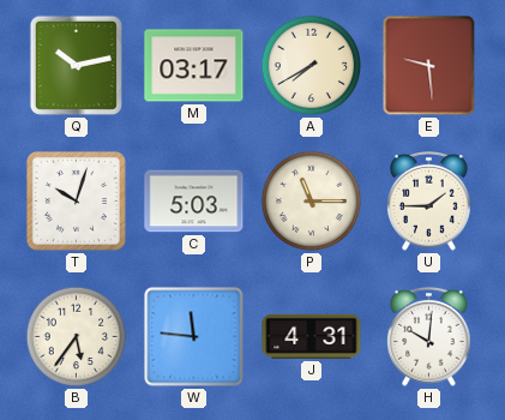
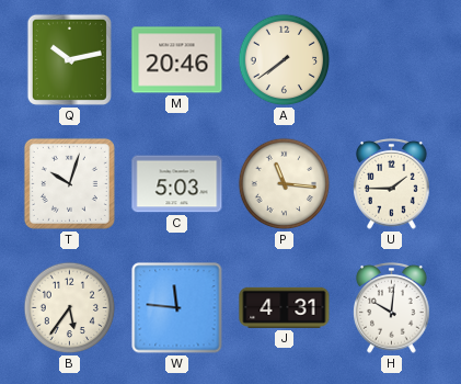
M: 03:17 -> 20:46
A: 7:40 -> 7:39
E: 9:29 -> none
P: 11:15 -> 11:16
